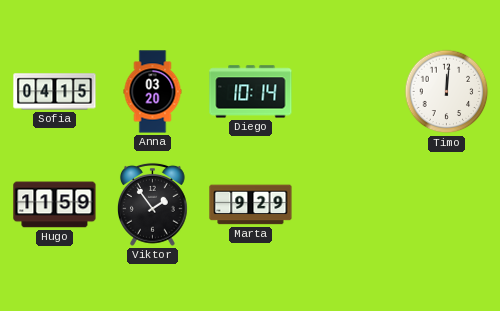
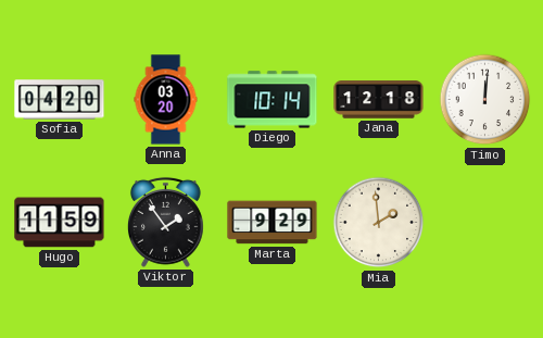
Sofia: 04:15 -> 04:20
Jana: none -> 12:18
Mia: none -> 1:59
